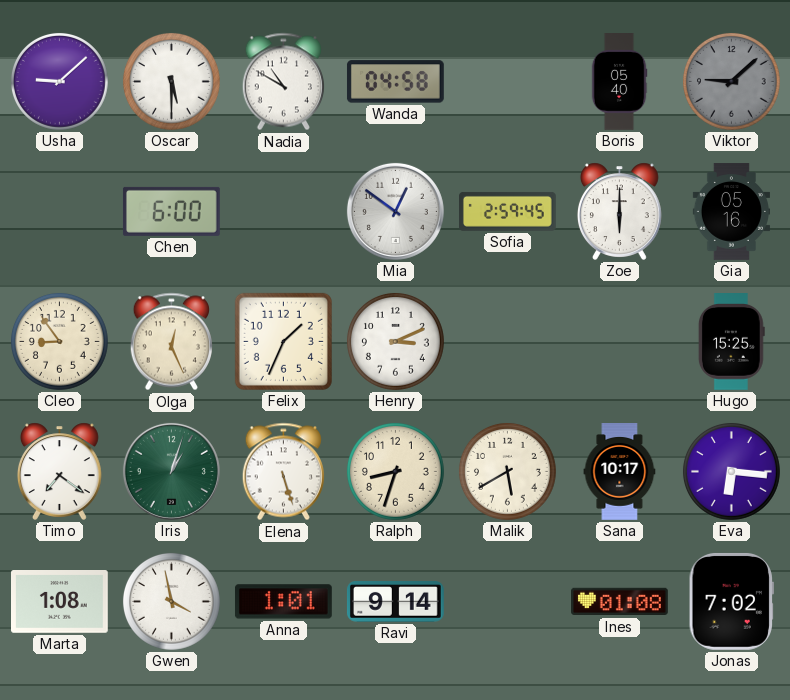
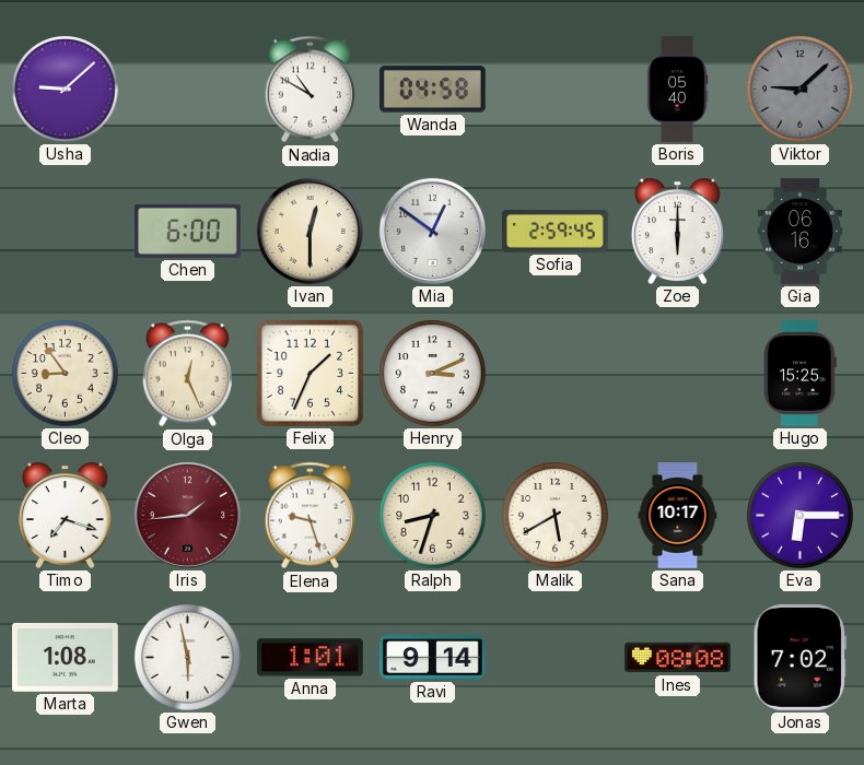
Oscar: 5:30 -> none
Ivan: none -> 12:30
Gia: 05:16 -> 06:16
Timo: 7:21 -> 7:18
Iris: 1:03 -> 1:44
Iris dial: green -> burgundy
Elena: 5:27 -> 9:27
Eva: 6:16 -> 6:15
Gwen: 3:58 -> 5:58
Ines: 01:08 -> 08:08
